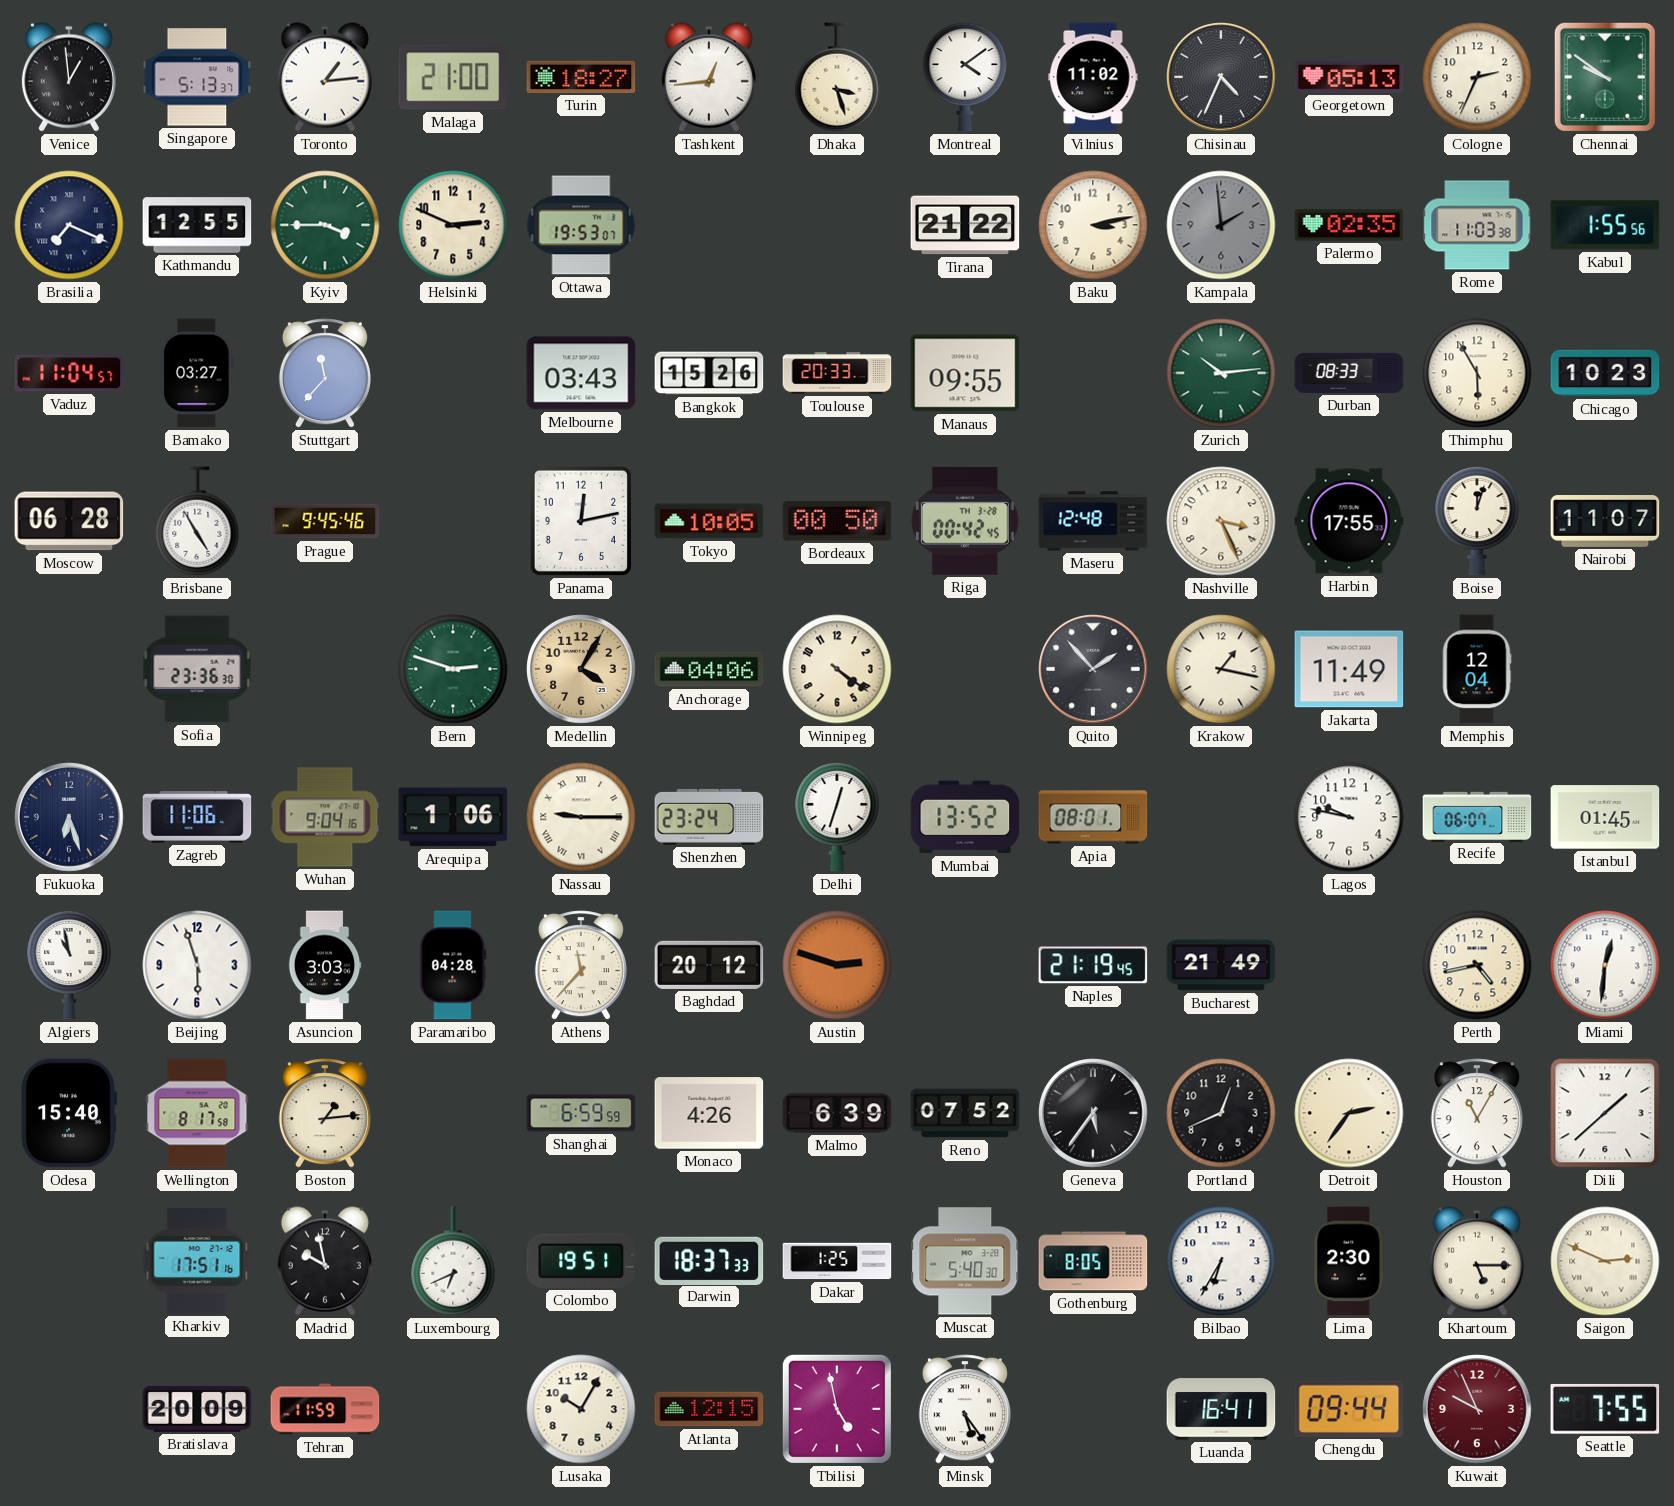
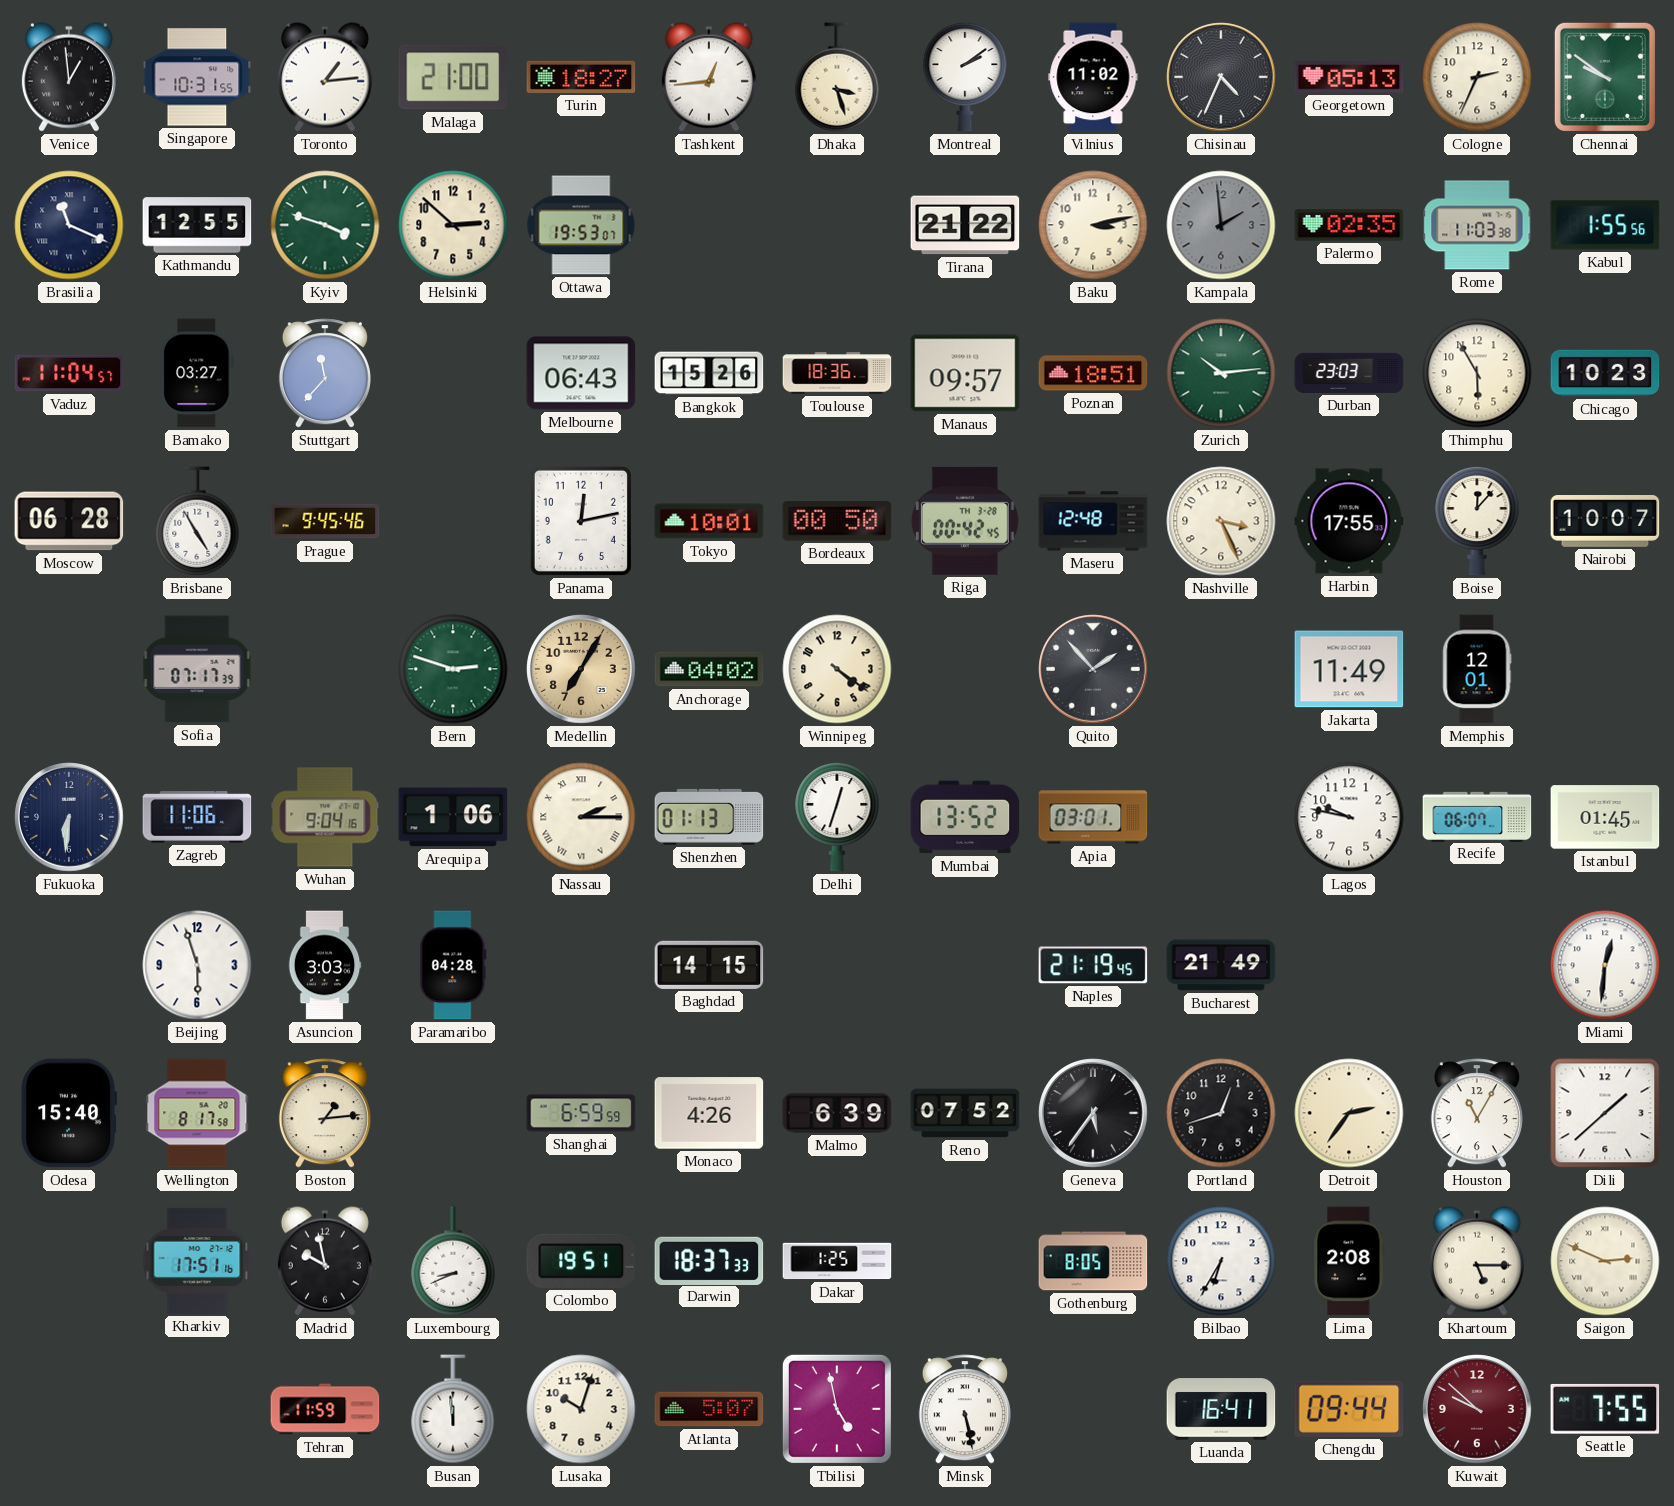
Singapore: 5:13 -> 10:31
Montreal: 4:09 -> 2:09
Brasilia: 7:19 -> 11:19
Kyiv: 3:45 -> 3:48
Helsinki: 2:49 -> 2:52
Melbourne: 03:43 -> 06:43
Toulouse: 20:33 -> 18:36
Manaus: 09:55 -> 09:57
Poznan: none -> 18:51
Durban: 08:33 -> 23:03
Tokyo: 10:05 -> 10:01
Boise: 12:03 -> 12:07
Nairobi: 11:07 -> 10:07
Sofia: 23:36 -> 07:17
Medellin: 4:05 -> 7:05
Anchorage: 04:06 -> 04:02
Krakow: 1:17 -> none
Memphis: 12:04 -> 12:01
Fukuoka: 6:27 -> 6:31
Nassau: 9:15 -> 2:15
Shenzhen: 23:24 -> 01:13
Apia: 08:01 -> 03:01
Algiers: 10:58 -> none
Athens: 11:37 -> none
Baghdad: 20:12 -> 14:15
Austin: 2:48 -> none
Perth: 4:43 -> none
Portland: 12:41 -> 12:42
Luxembourg: 6:41 -> 8:41
Muscat: 5:40 -> none
Lima: 2:30 -> 2:08
Bratislava: 20:09 -> none
Busan: none -> 11:59
Lusaka: 10:05 -> 10:03
Atlanta: 12:15 -> 5:07
Minsk: 5:24 -> 5:28
Kuwait: 9:56 -> 9:52
